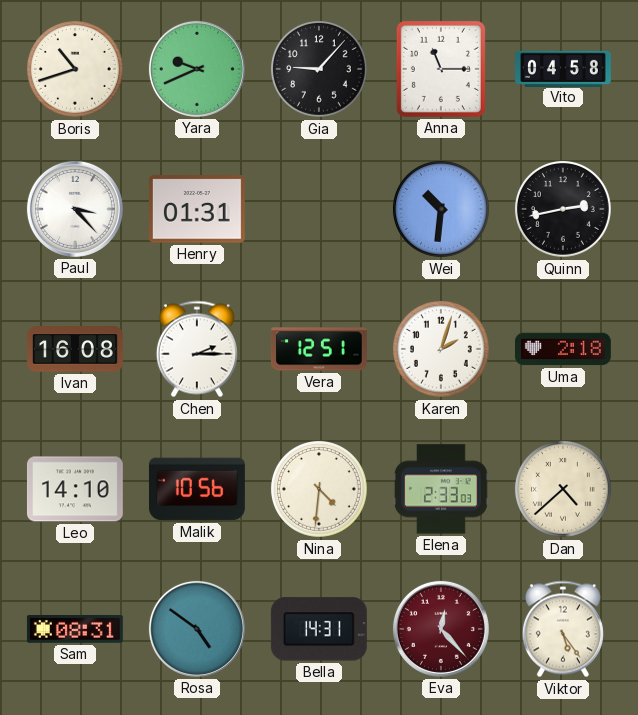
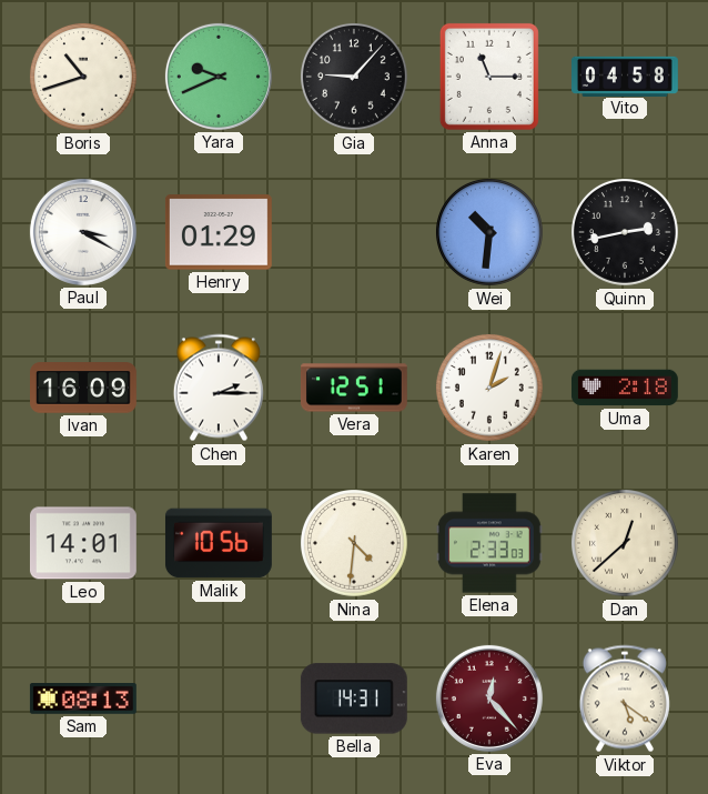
Paul: 3:23 -> 3:20
Henry: 01:31 -> 01:29
Ivan: 16:08 -> 16:09
Leo: 14:10 -> 14:01
Dan: 4:38 -> 12:38
Sam: 08:31 -> 08:13
Rosa: 4:51 -> none
Viktor: 5:24 -> 5:21
